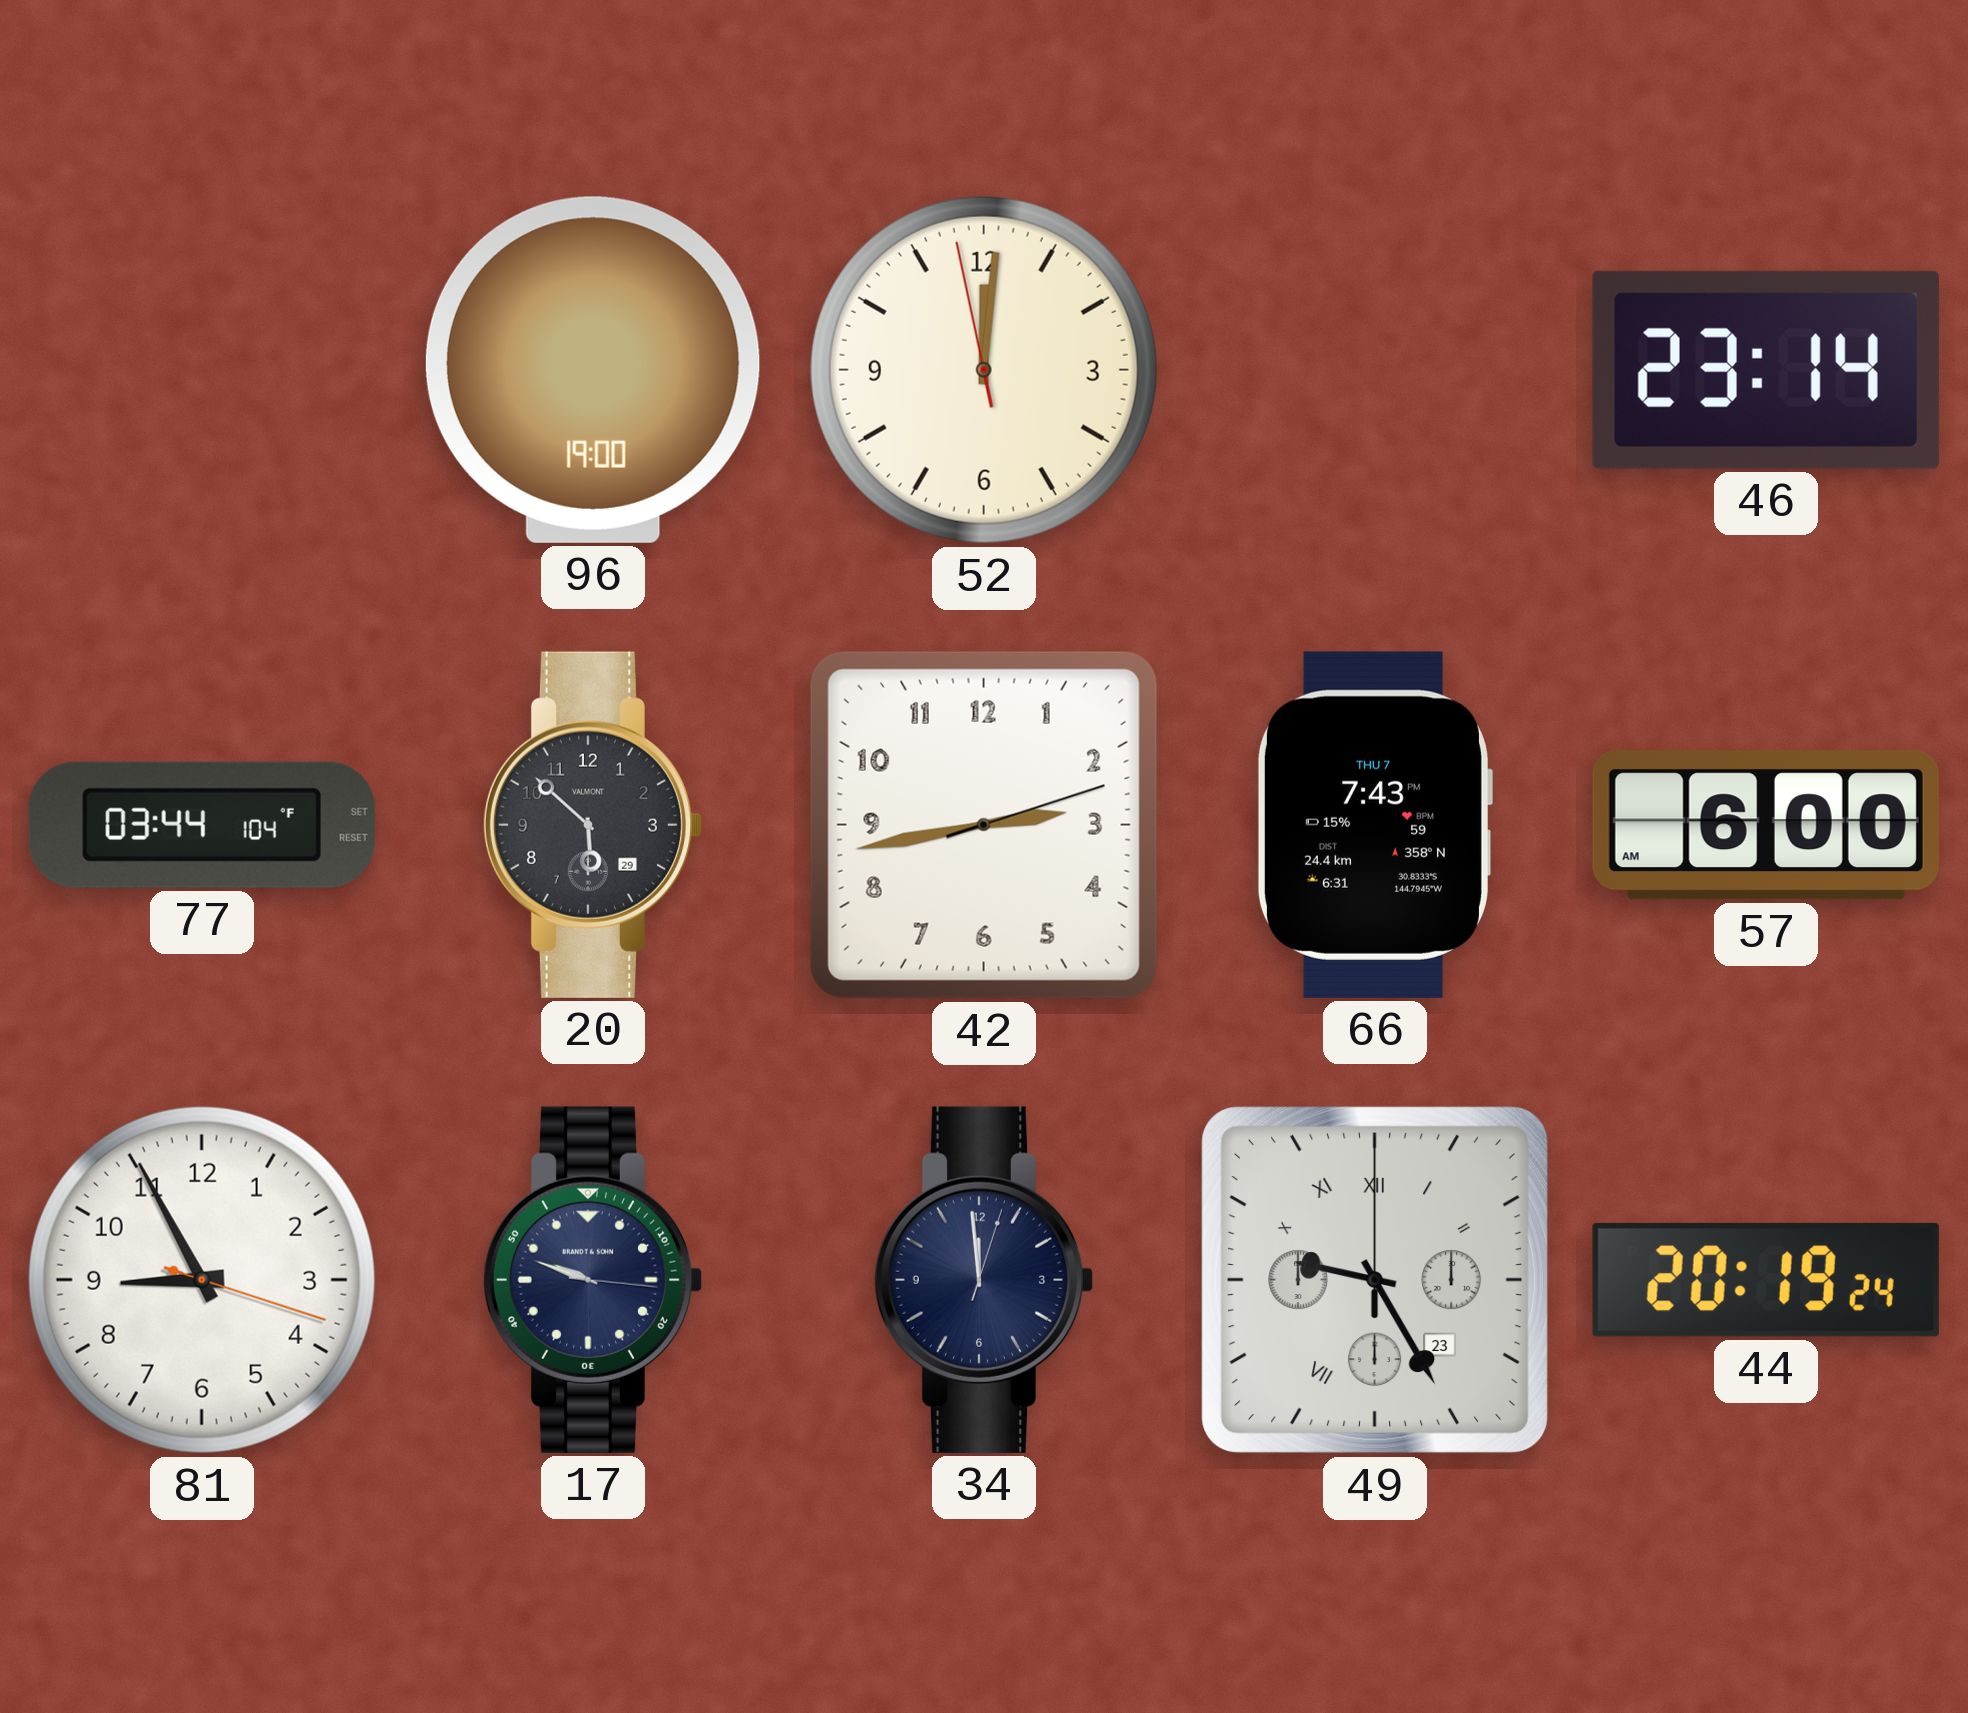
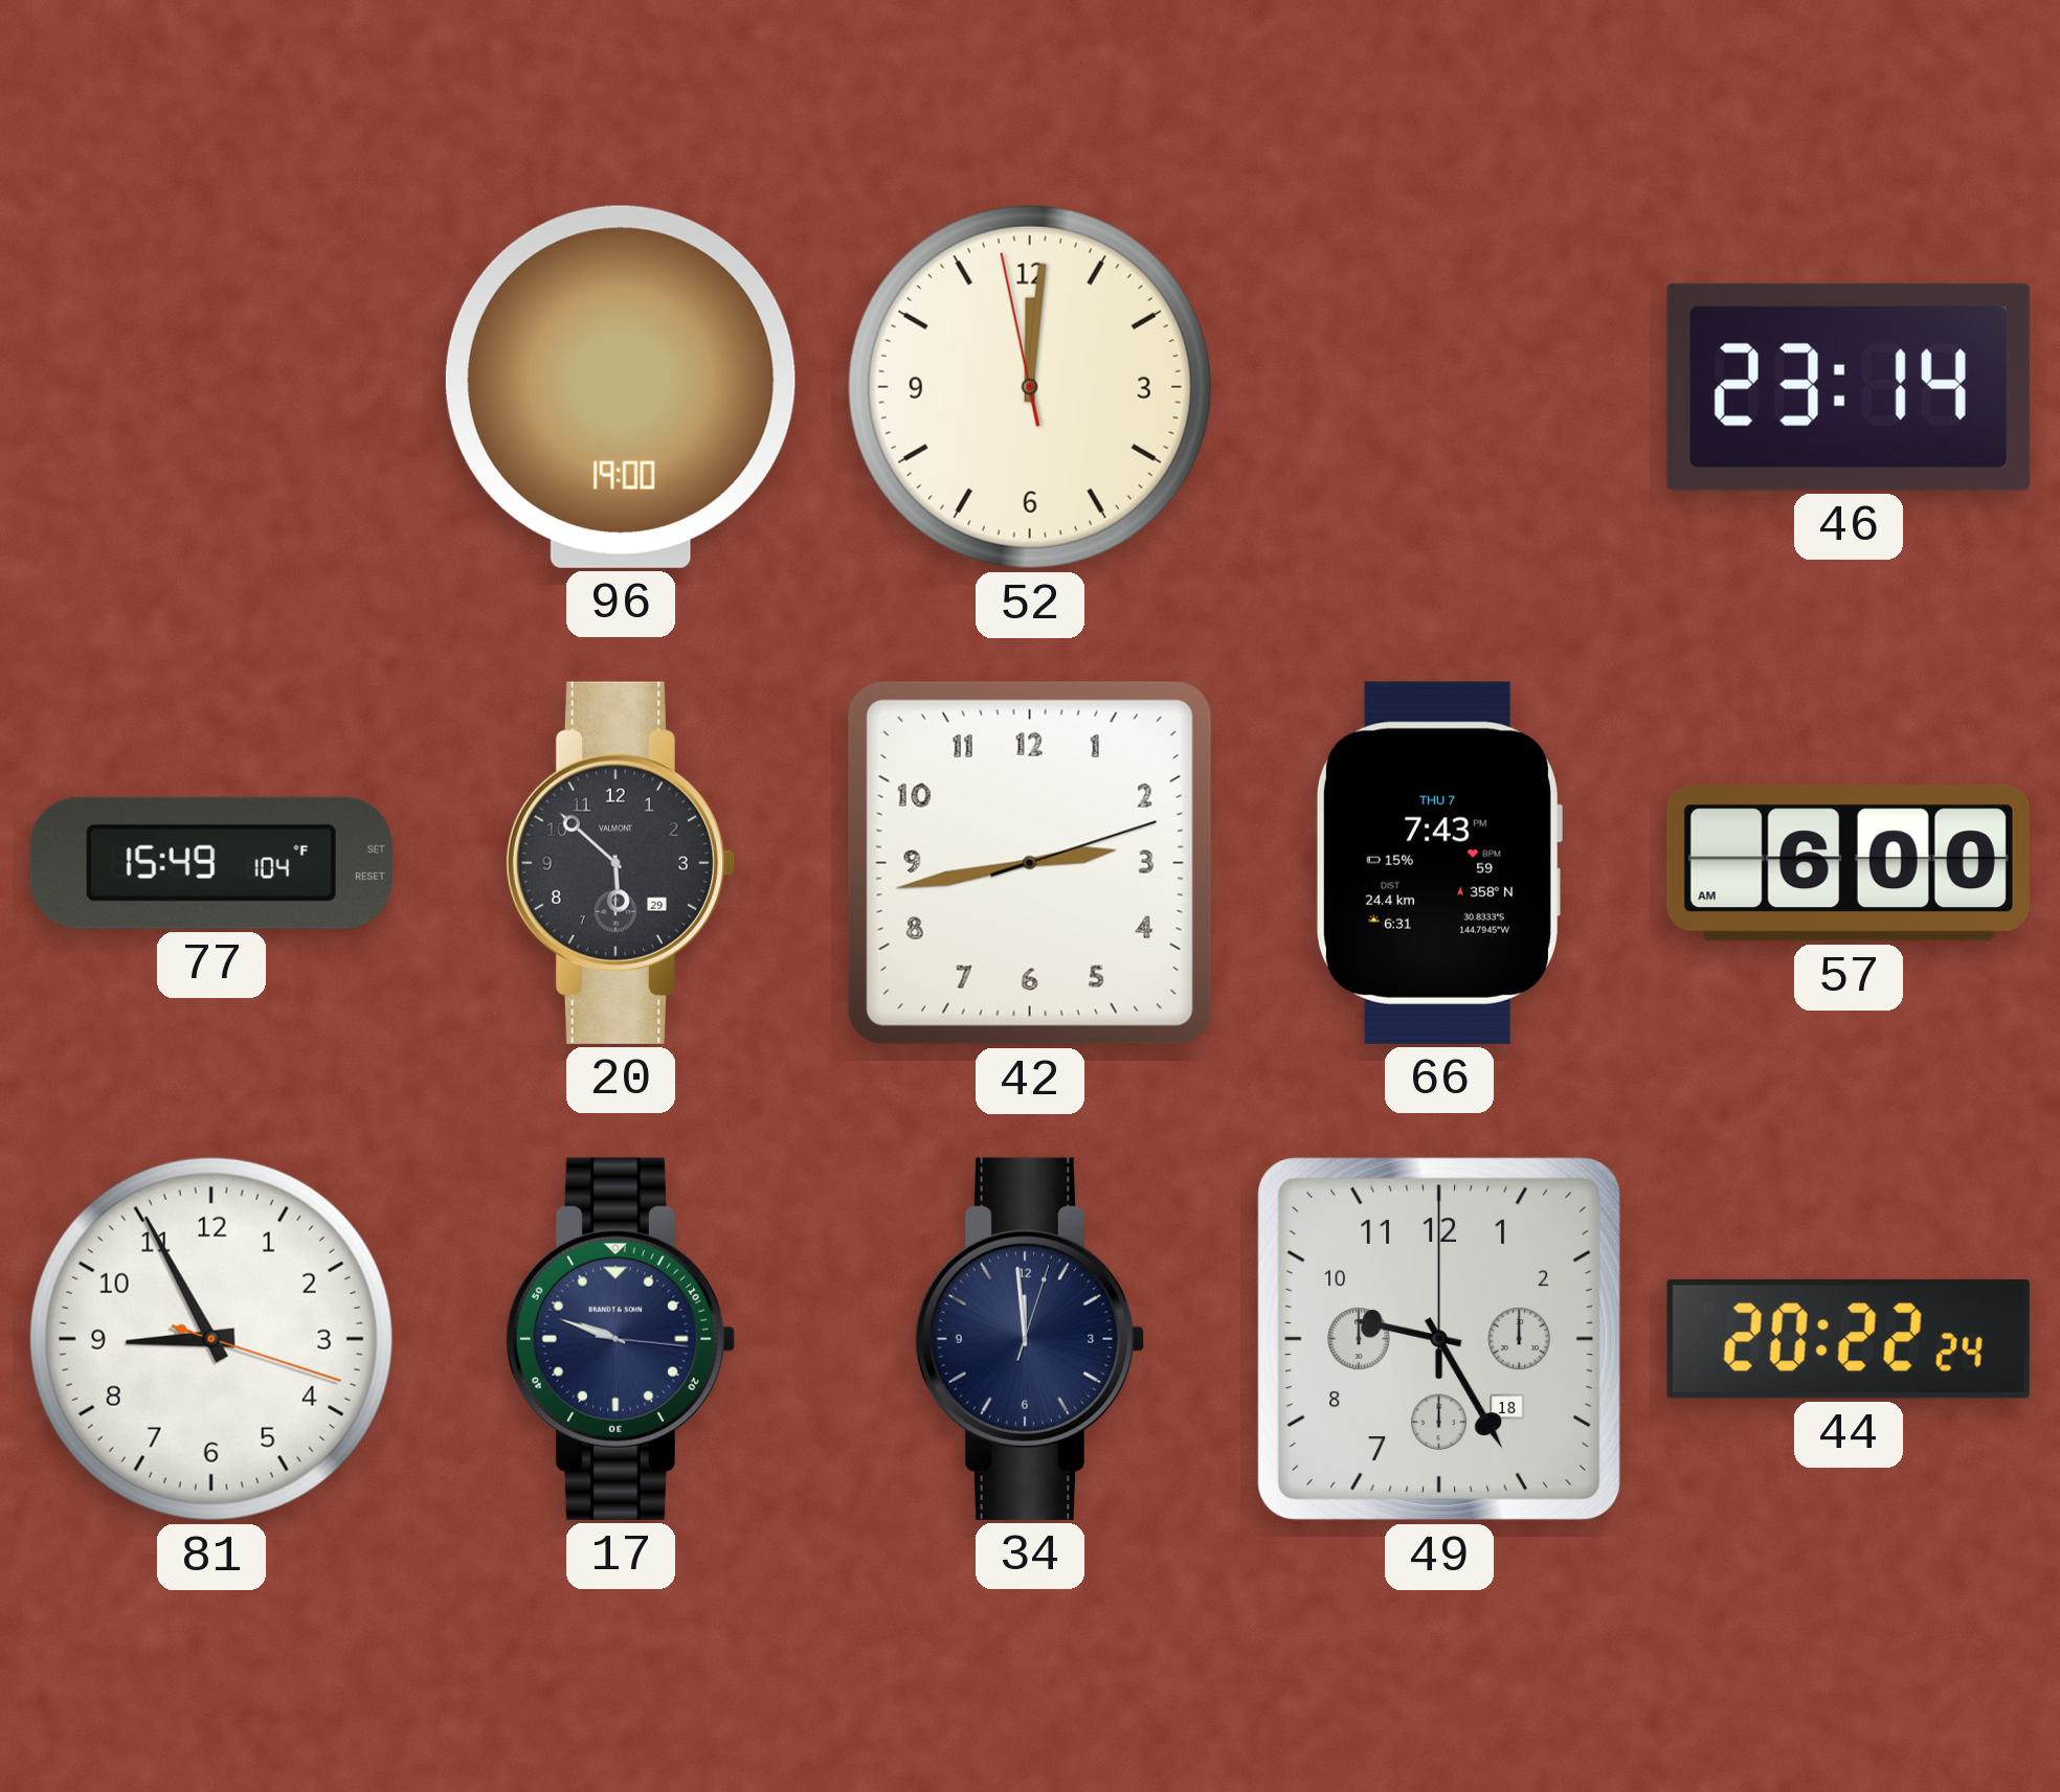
77: 03:44 -> 15:49
49 date: 23 -> 18
49 numerals: Roman -> Arabic
44: 20:19 -> 20:22
